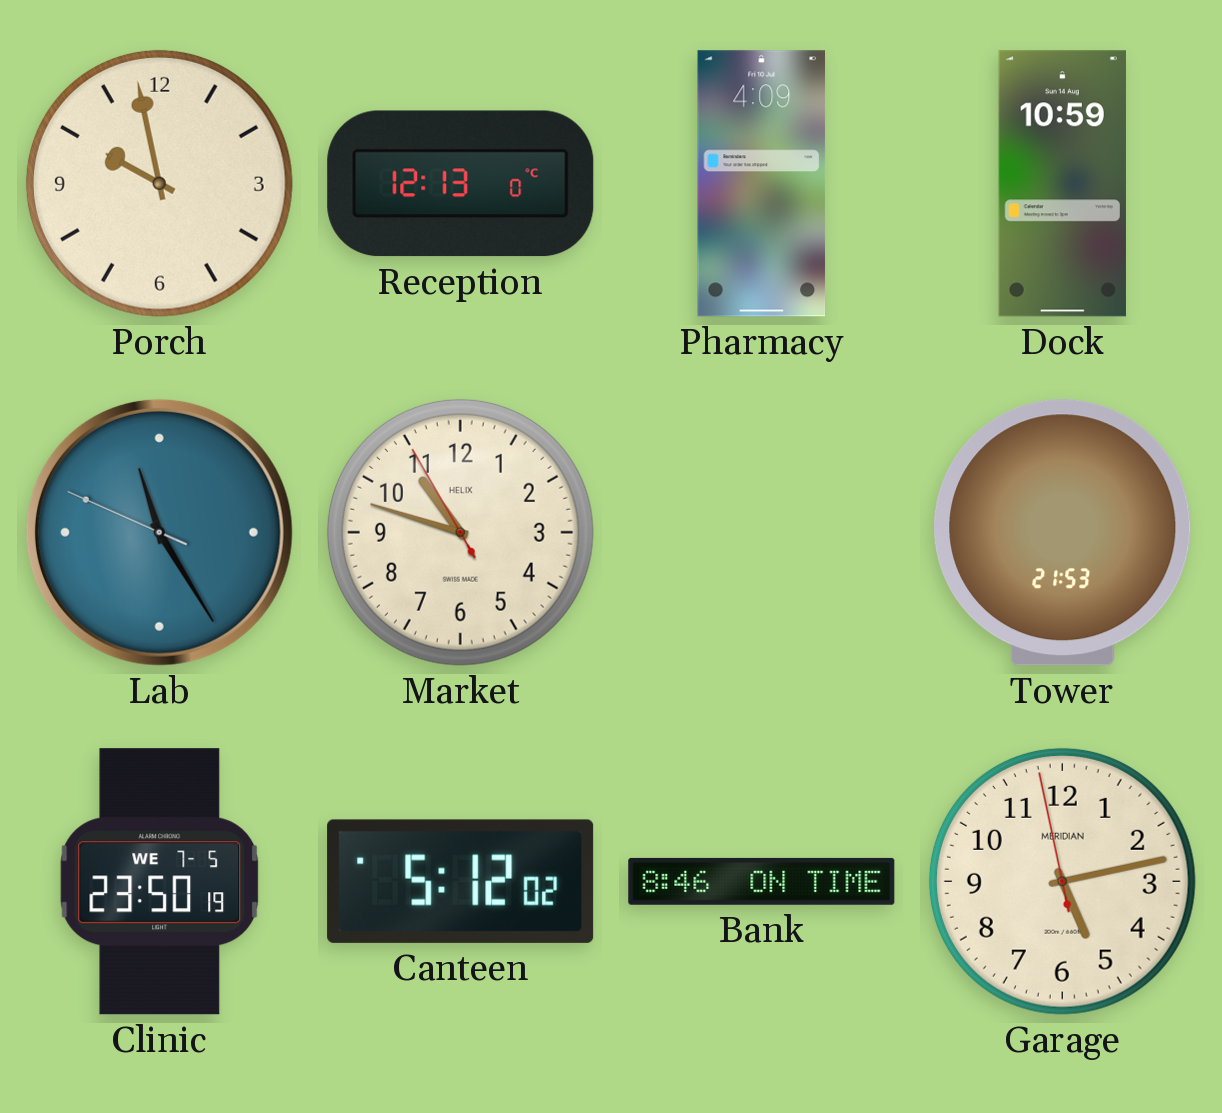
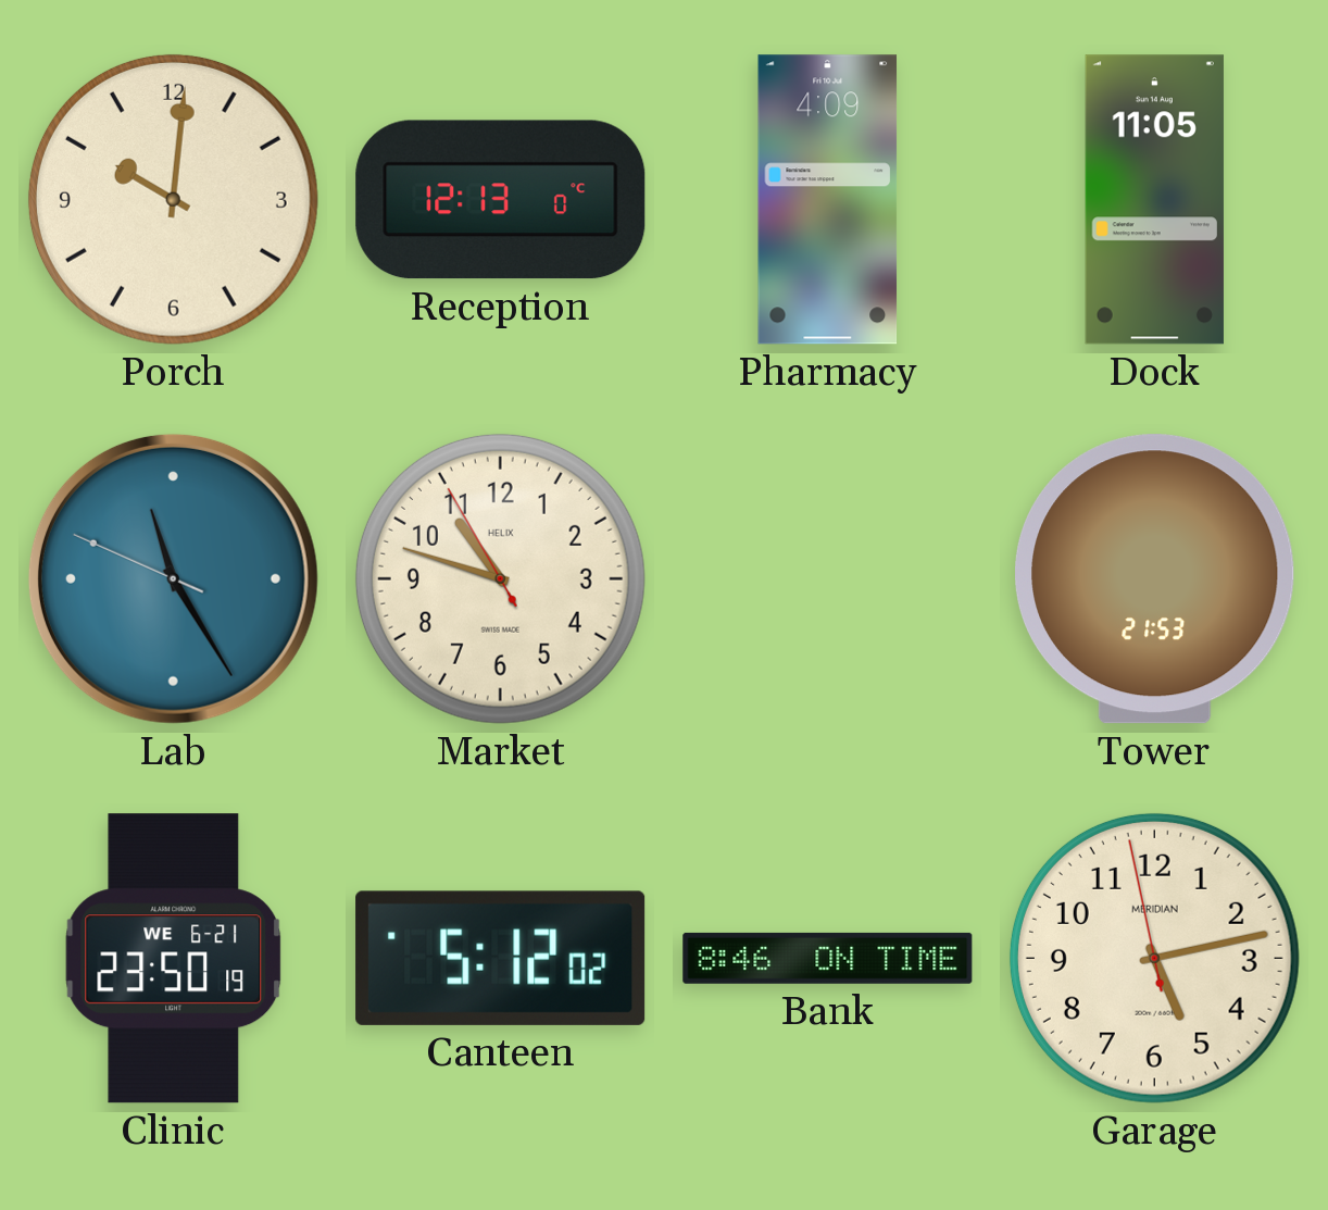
Porch: 9:58 -> 10:01
Dock: 10:59 -> 11:05
Clinic date: WE 7-5 -> WE 6-21
